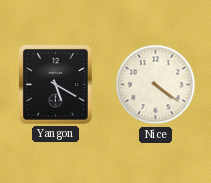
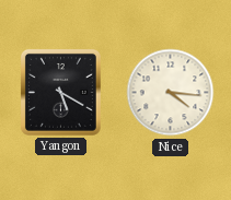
Nice: 4:21 -> 4:16
